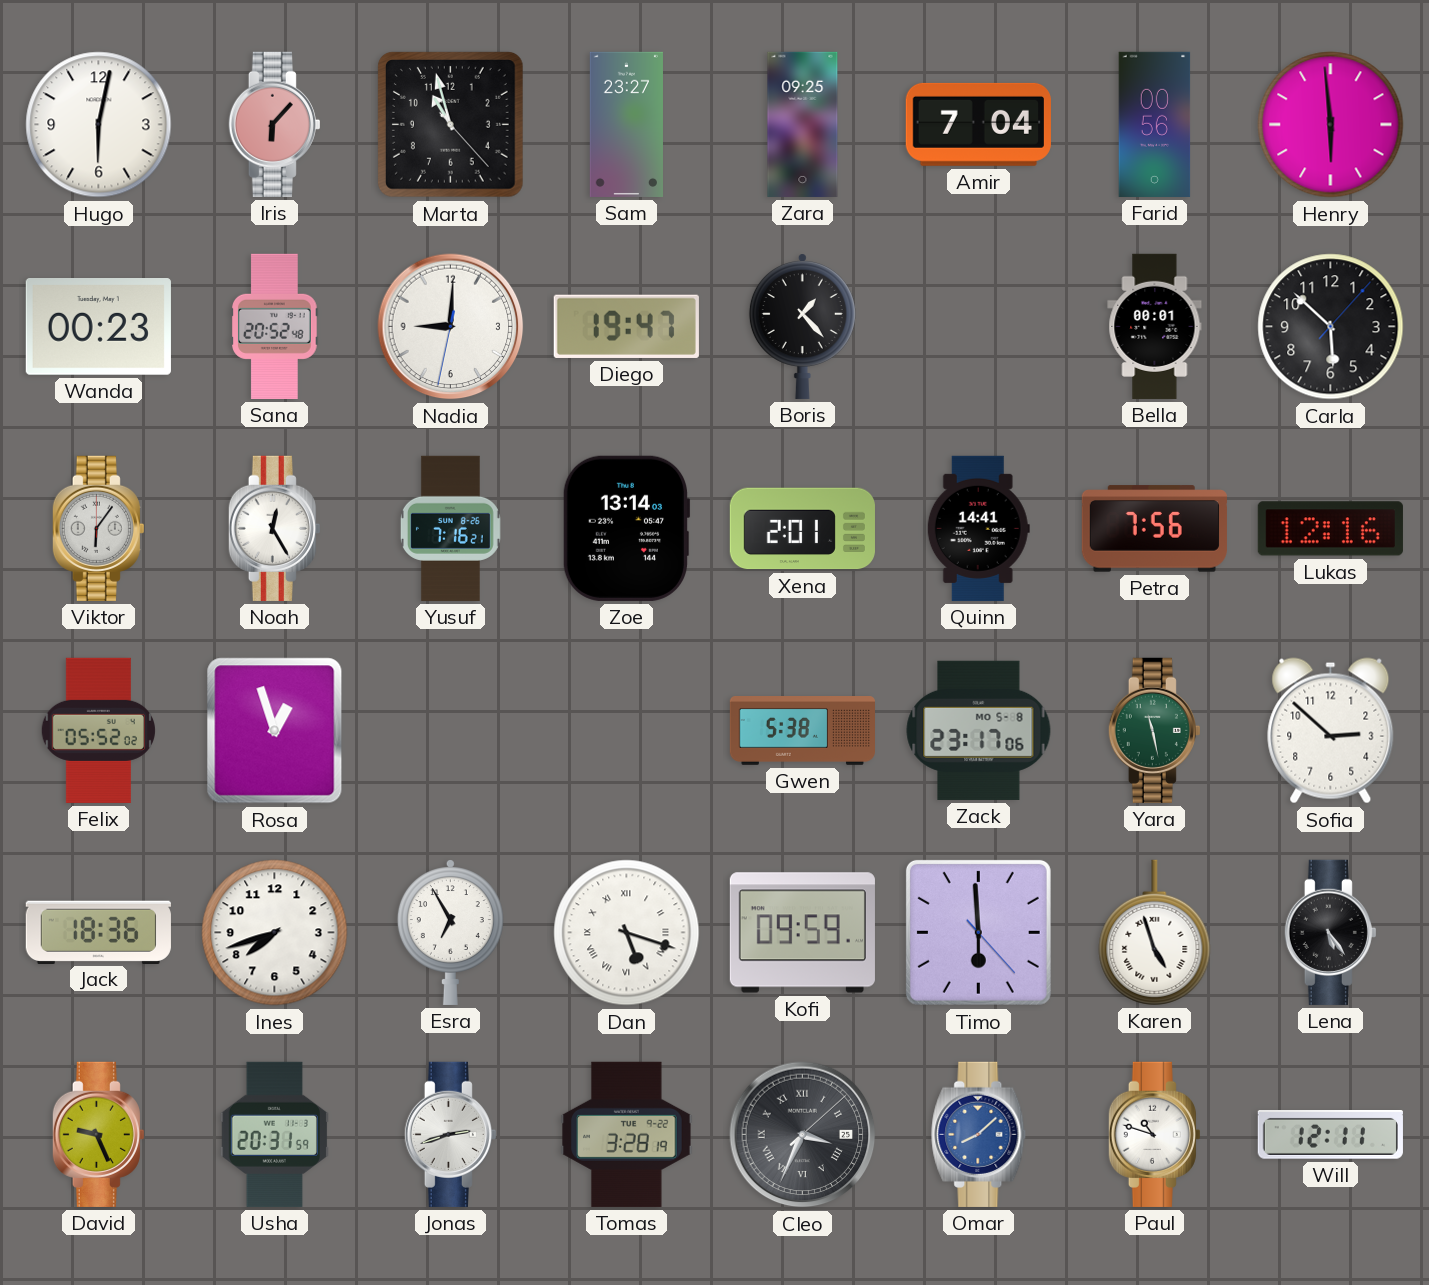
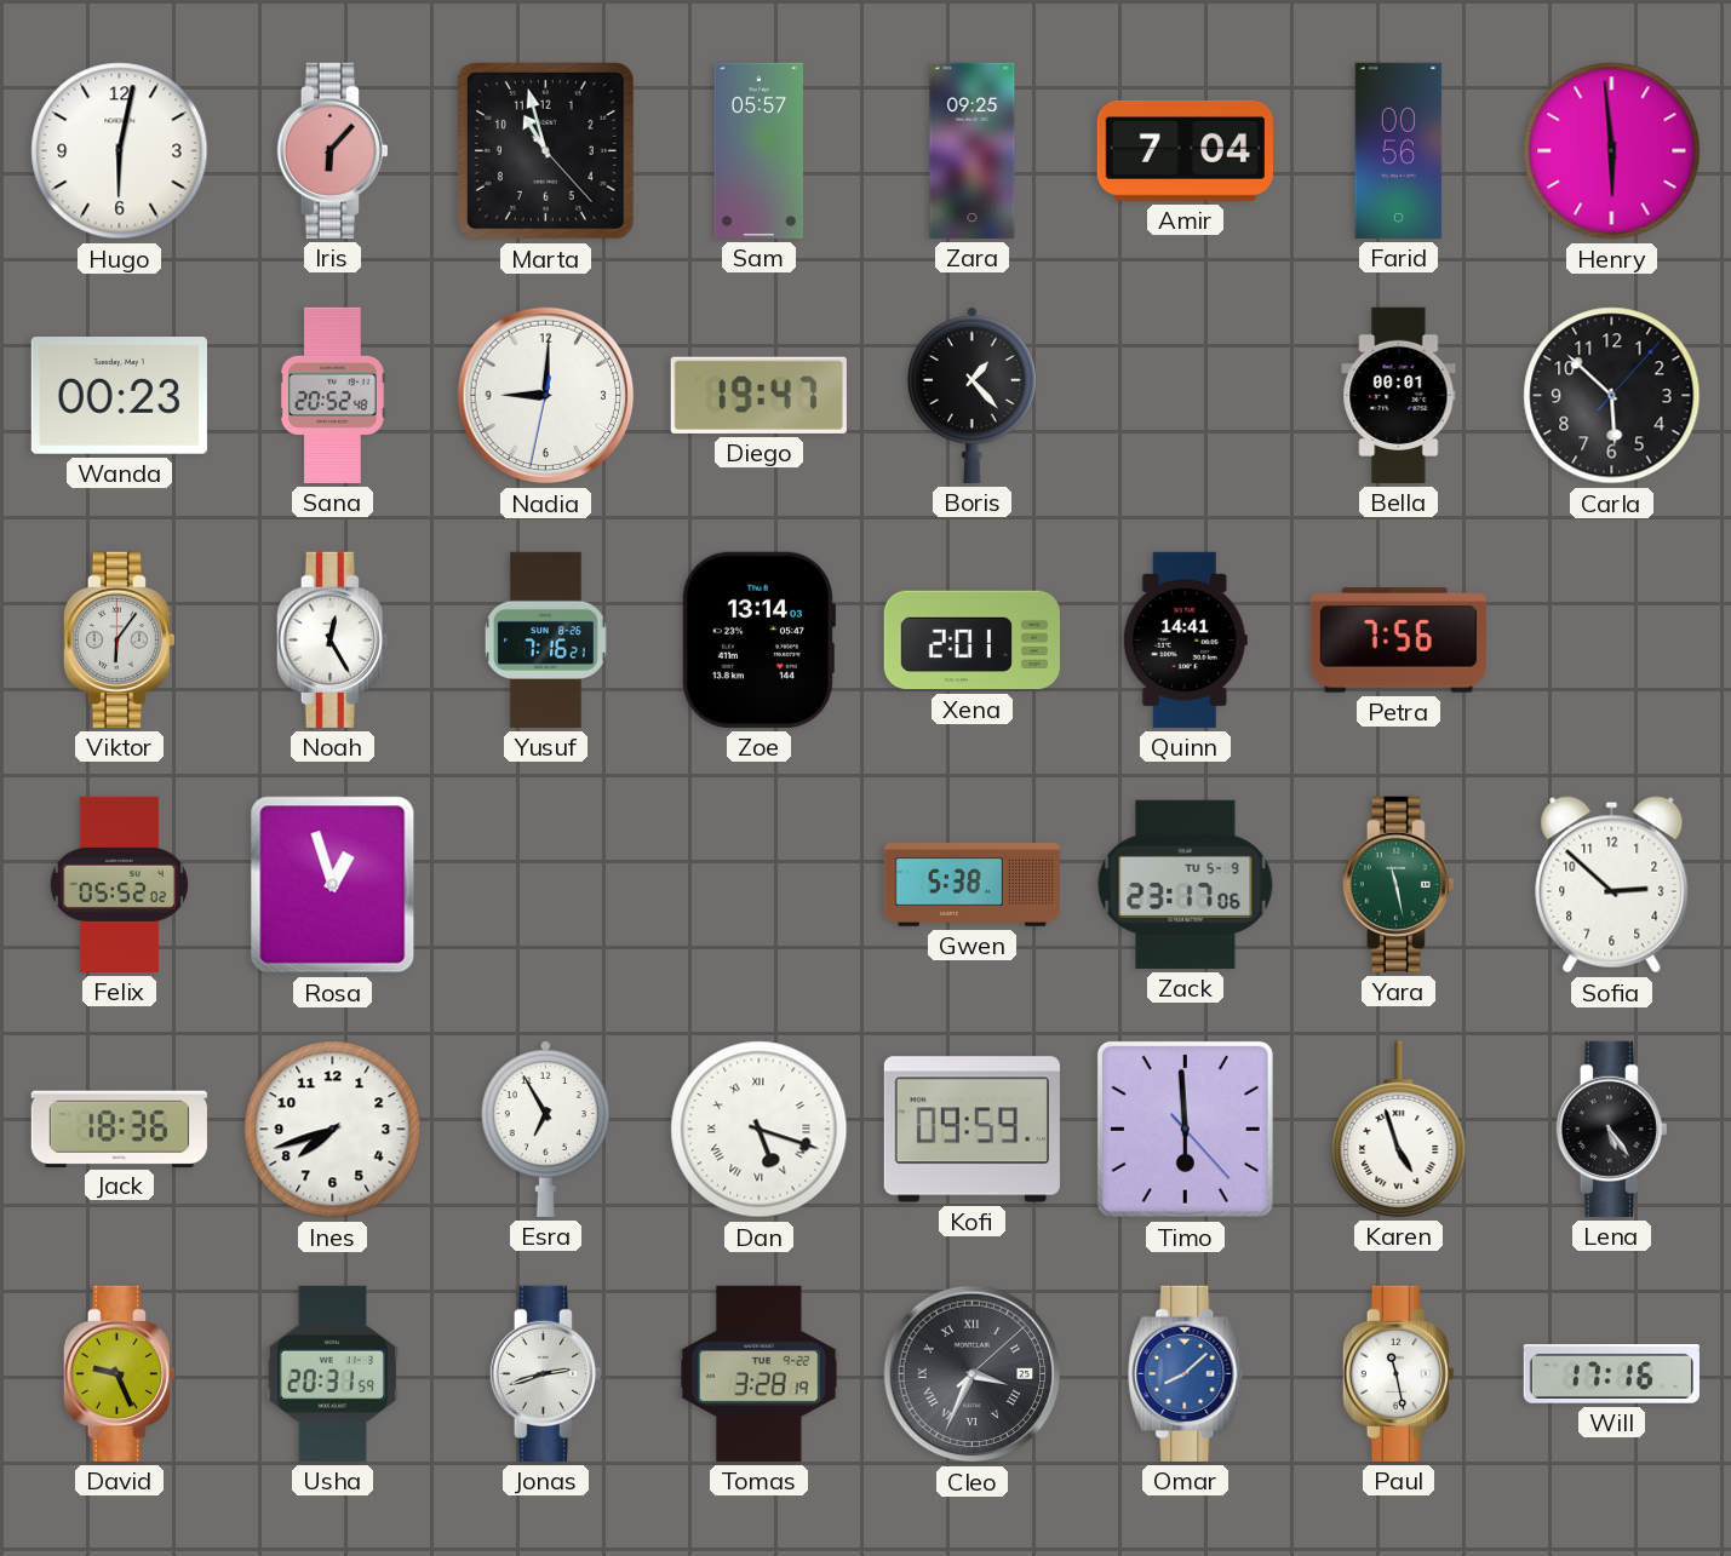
Sam: 23:27 -> 05:57
Lukas: 12:16 -> none
Zack date: MO 5-8 -> TU 5-9
Paul: 10:48 -> 11:28
Will: 12:11 -> 17:16
